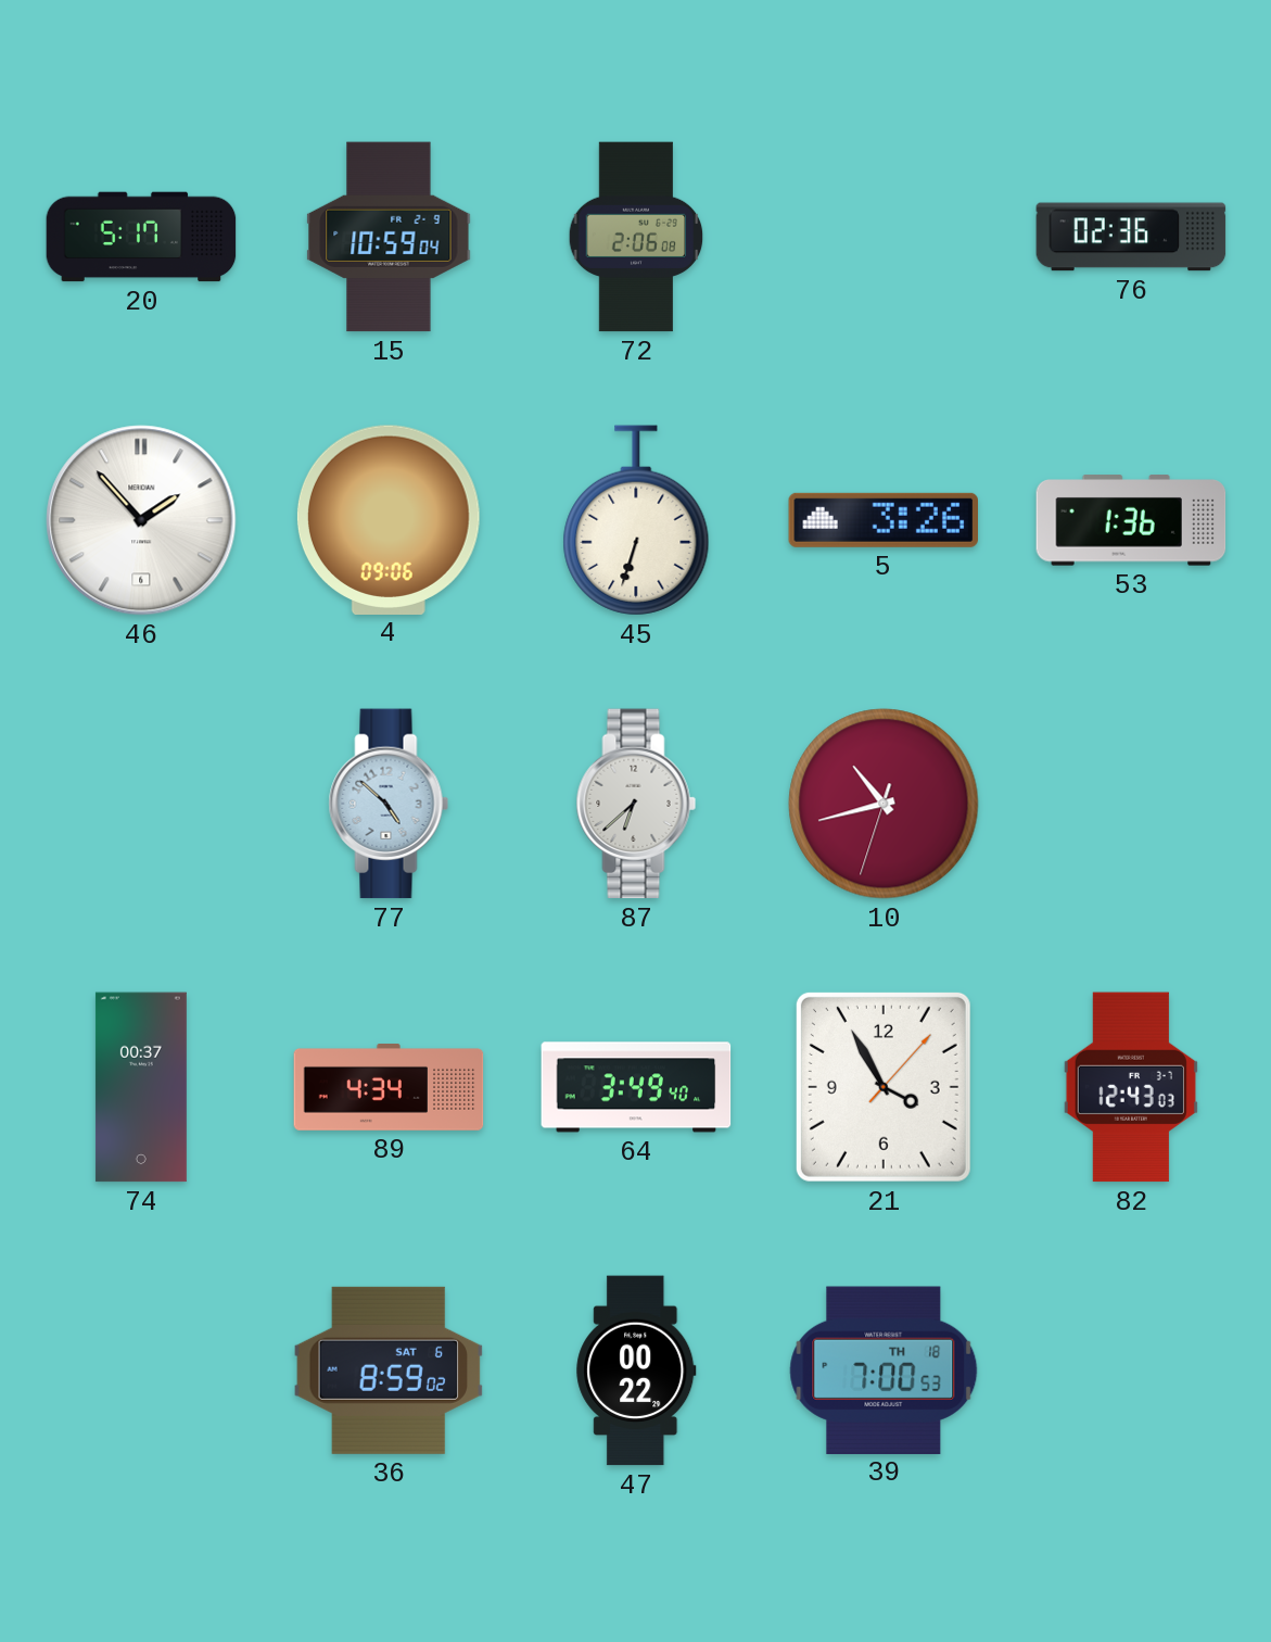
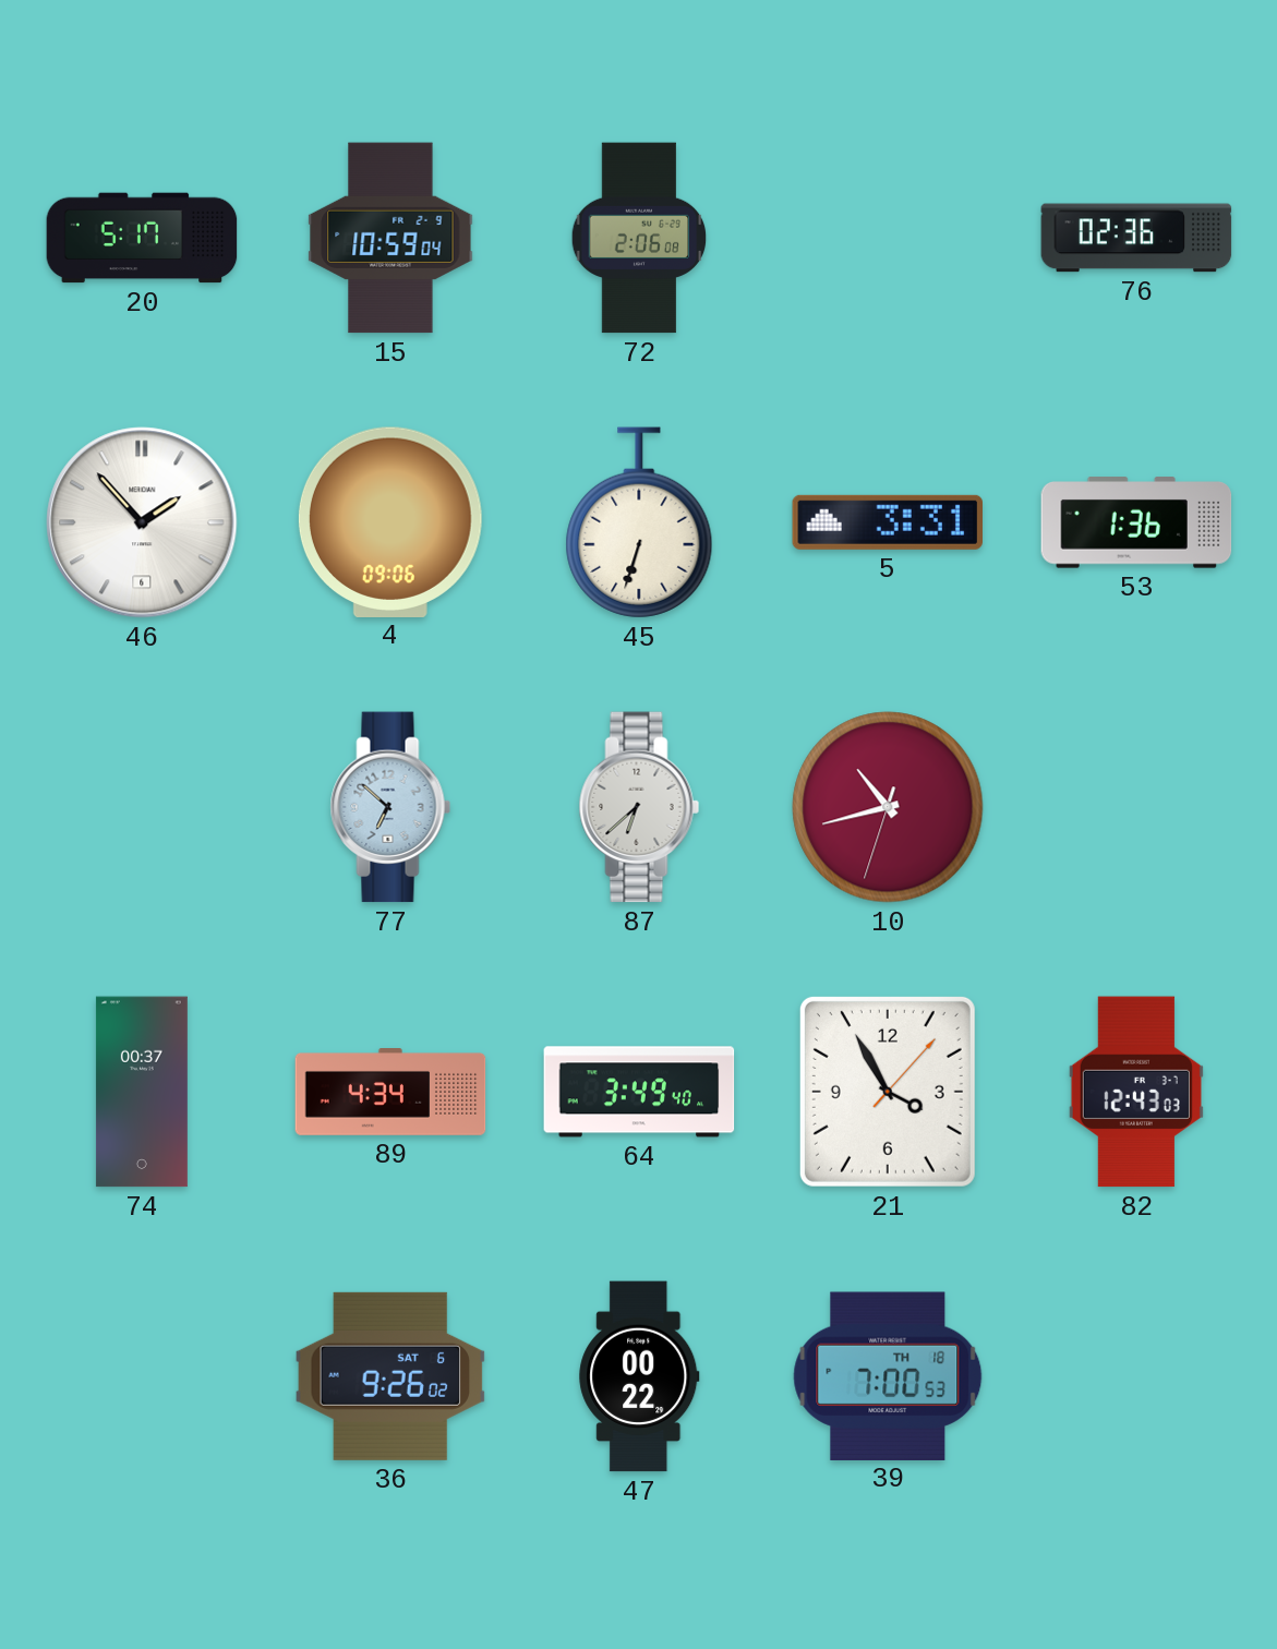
5: 3:26 -> 3:31
77: 4:52 -> 6:52
36: 8:59 -> 9:26
